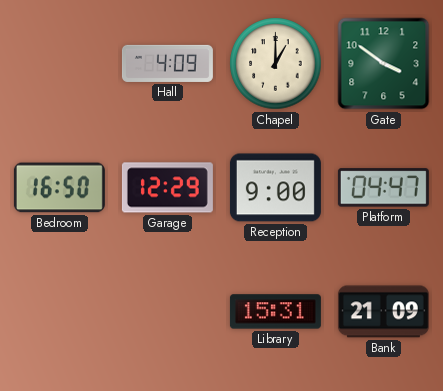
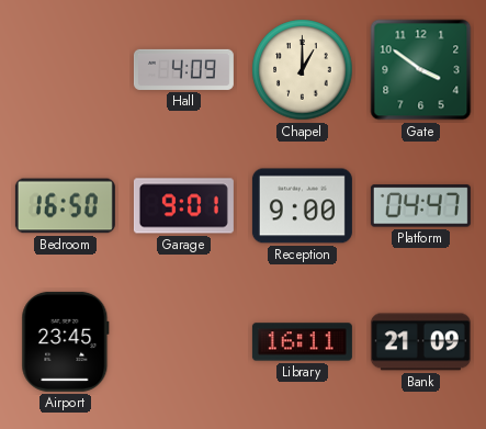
Garage: 12:29 -> 9:01
Airport: none -> 23:45
Library: 15:31 -> 16:11
